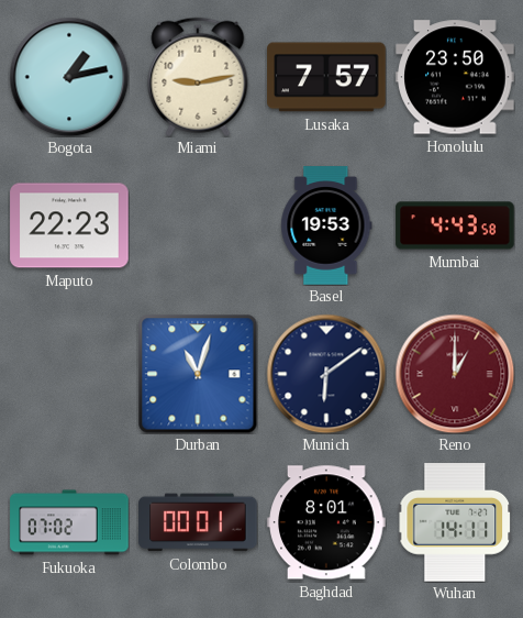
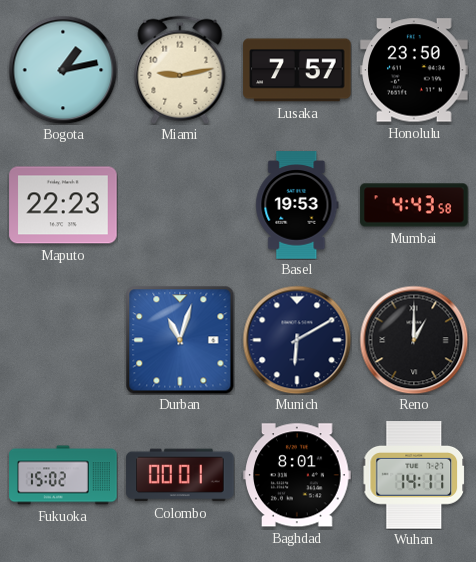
Munich: 6:09 -> 6:10
Reno dial: burgundy -> black
Fukuoka: 07:02 -> 15:02
